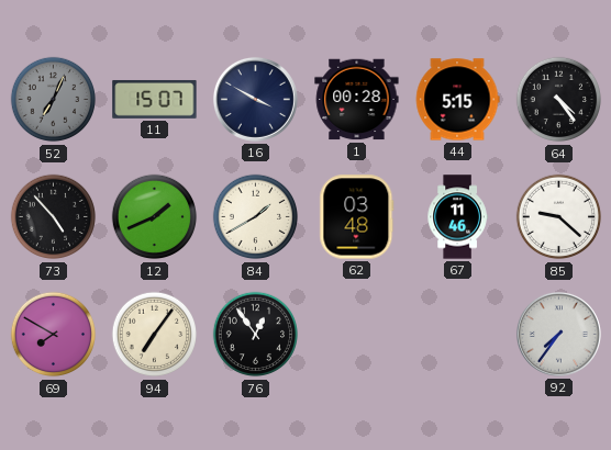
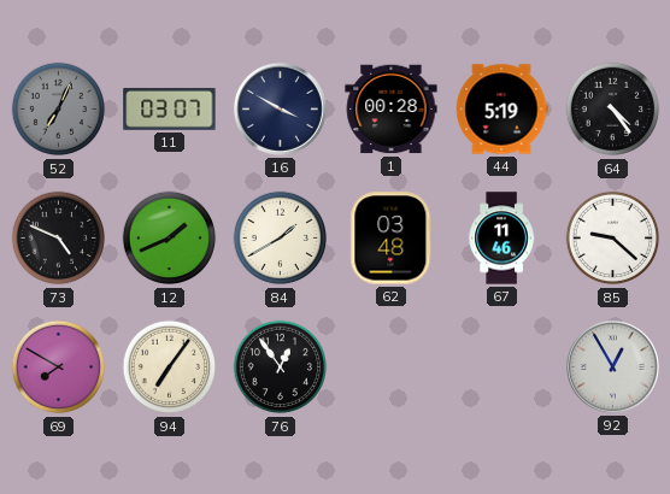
11: 15:07 -> 03:07
44: 5:15 -> 5:19
73: 4:53 -> 4:49
92: 7:36 -> 12:55
